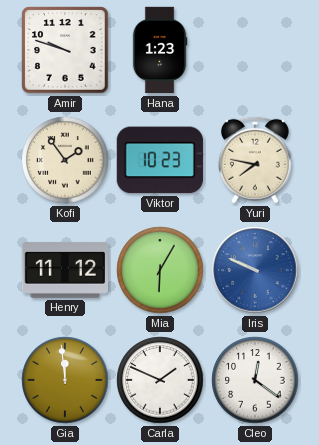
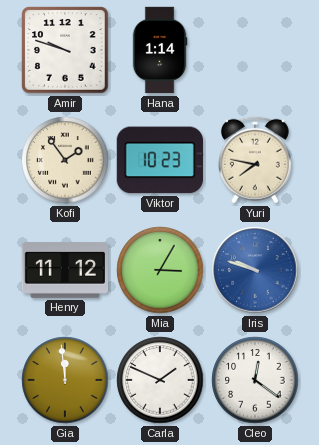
Hana: 1:23 -> 1:14
Mia: 6:05 -> 3:05
Iris: 9:49 -> 9:48
